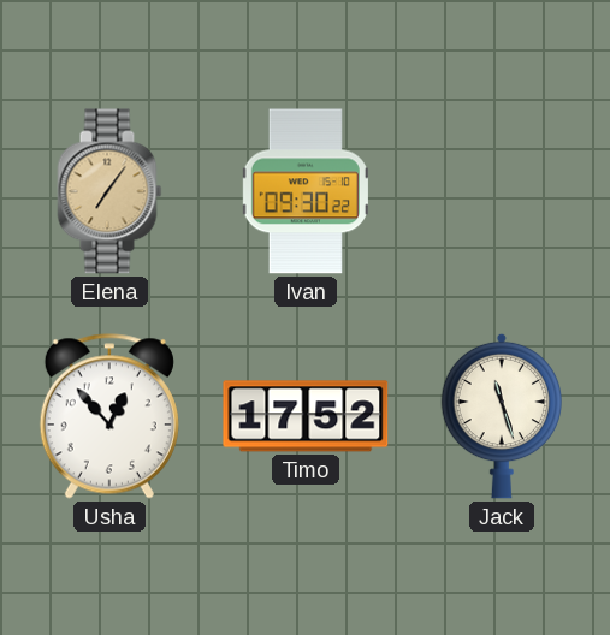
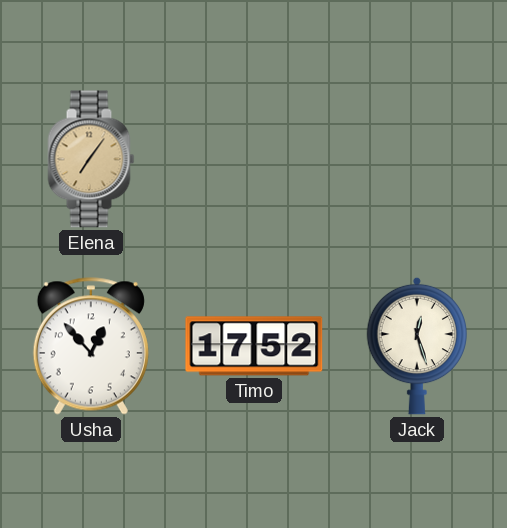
Ivan: 09:30 -> none
Jack: 11:27 -> 12:27
